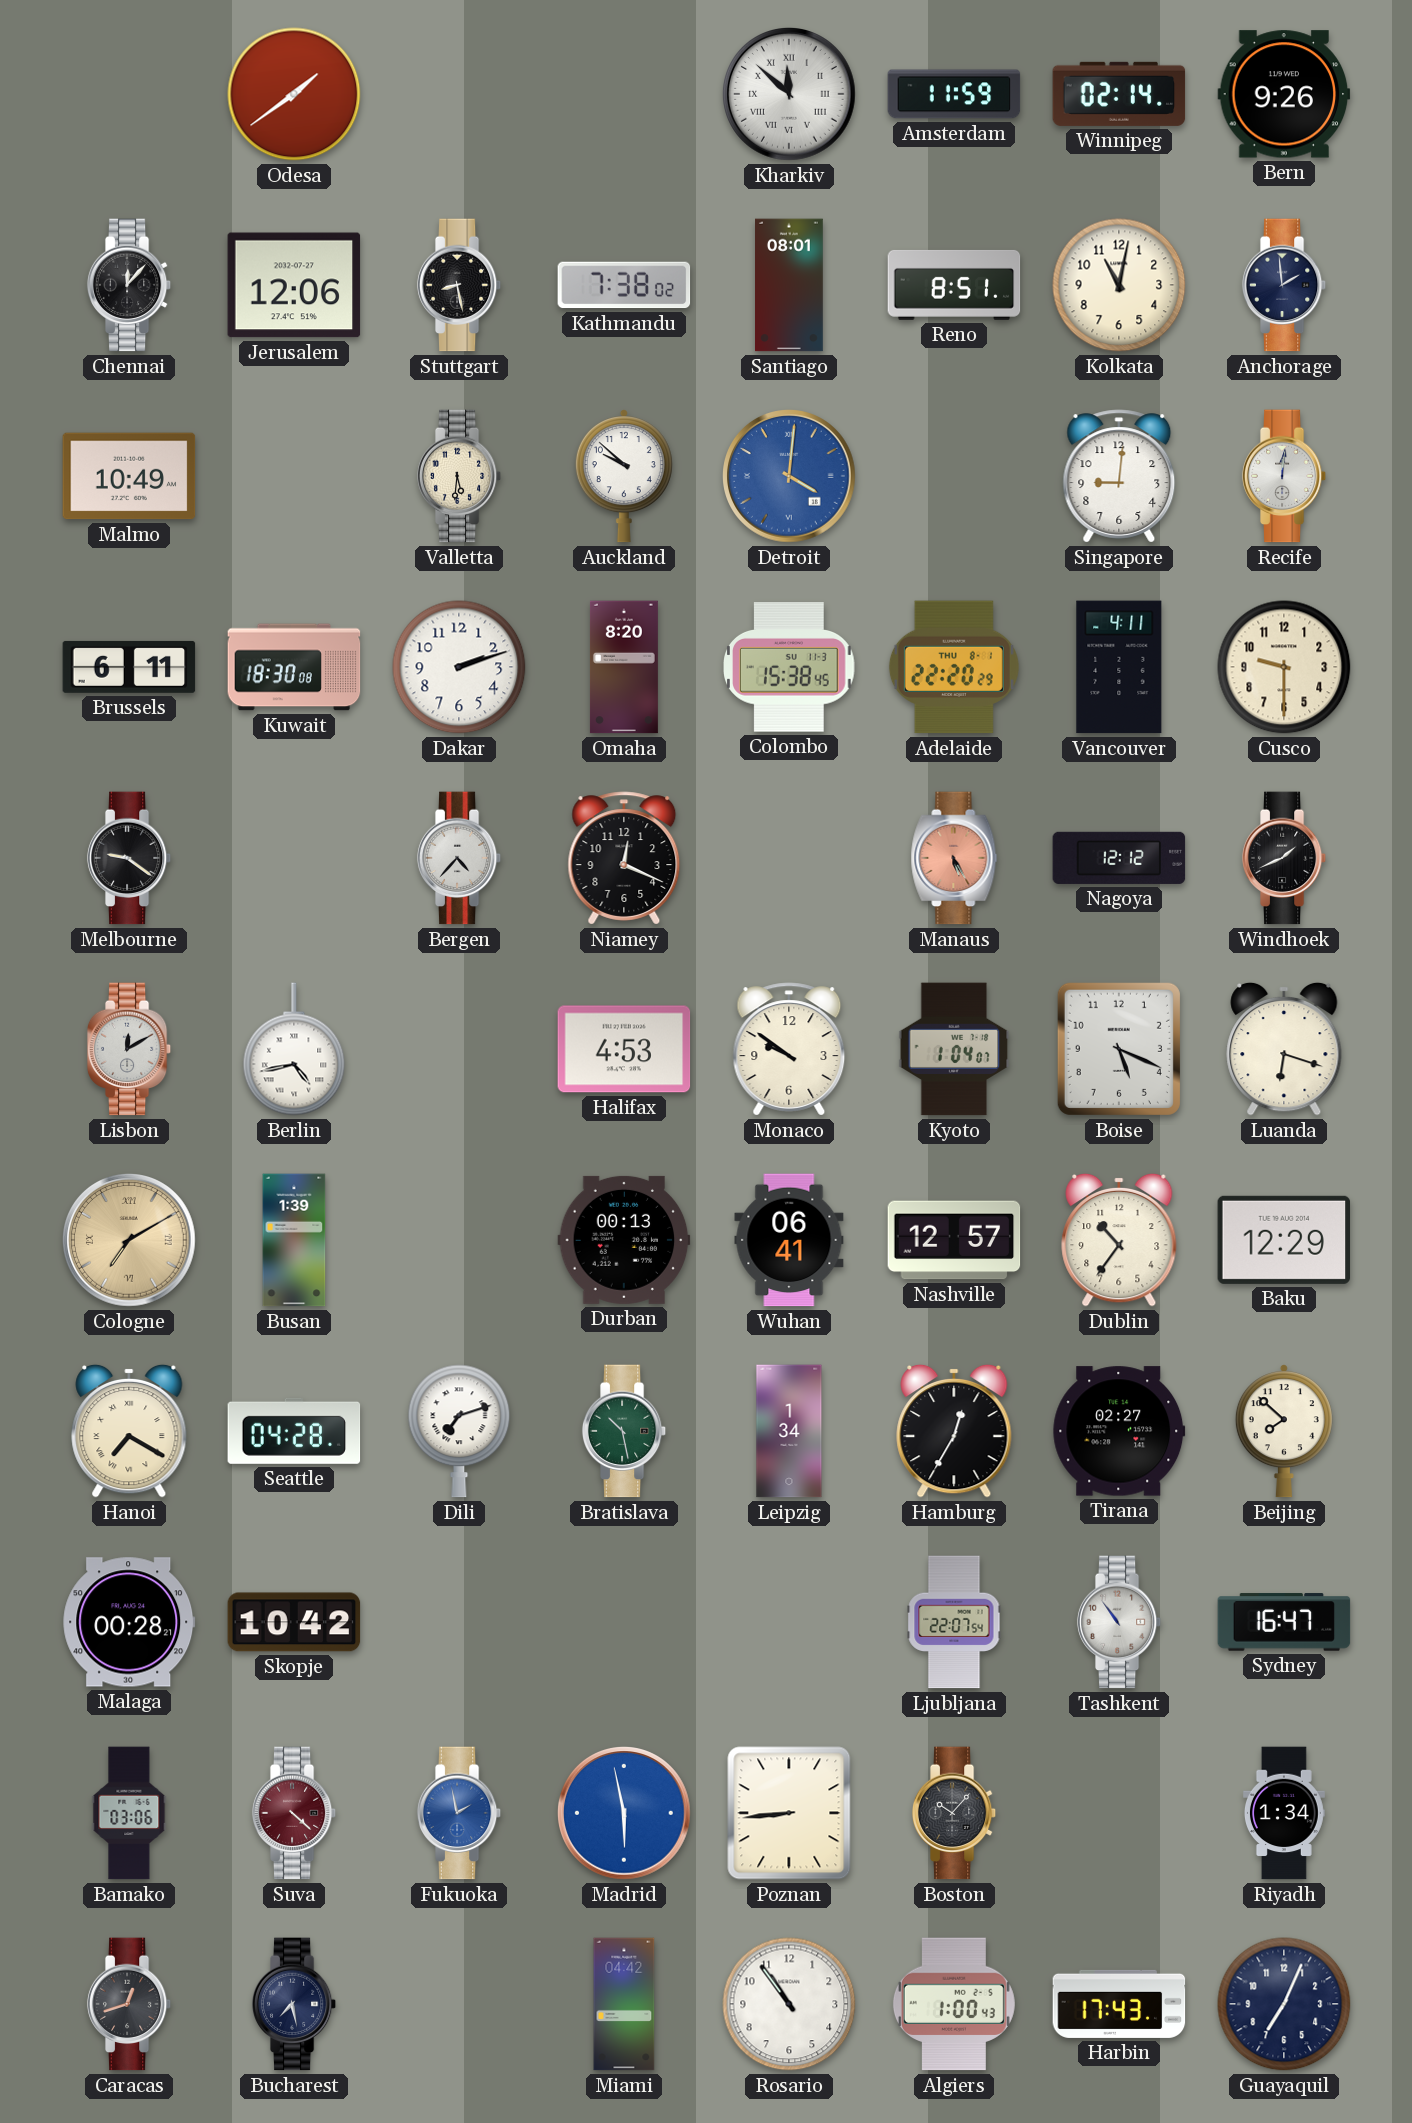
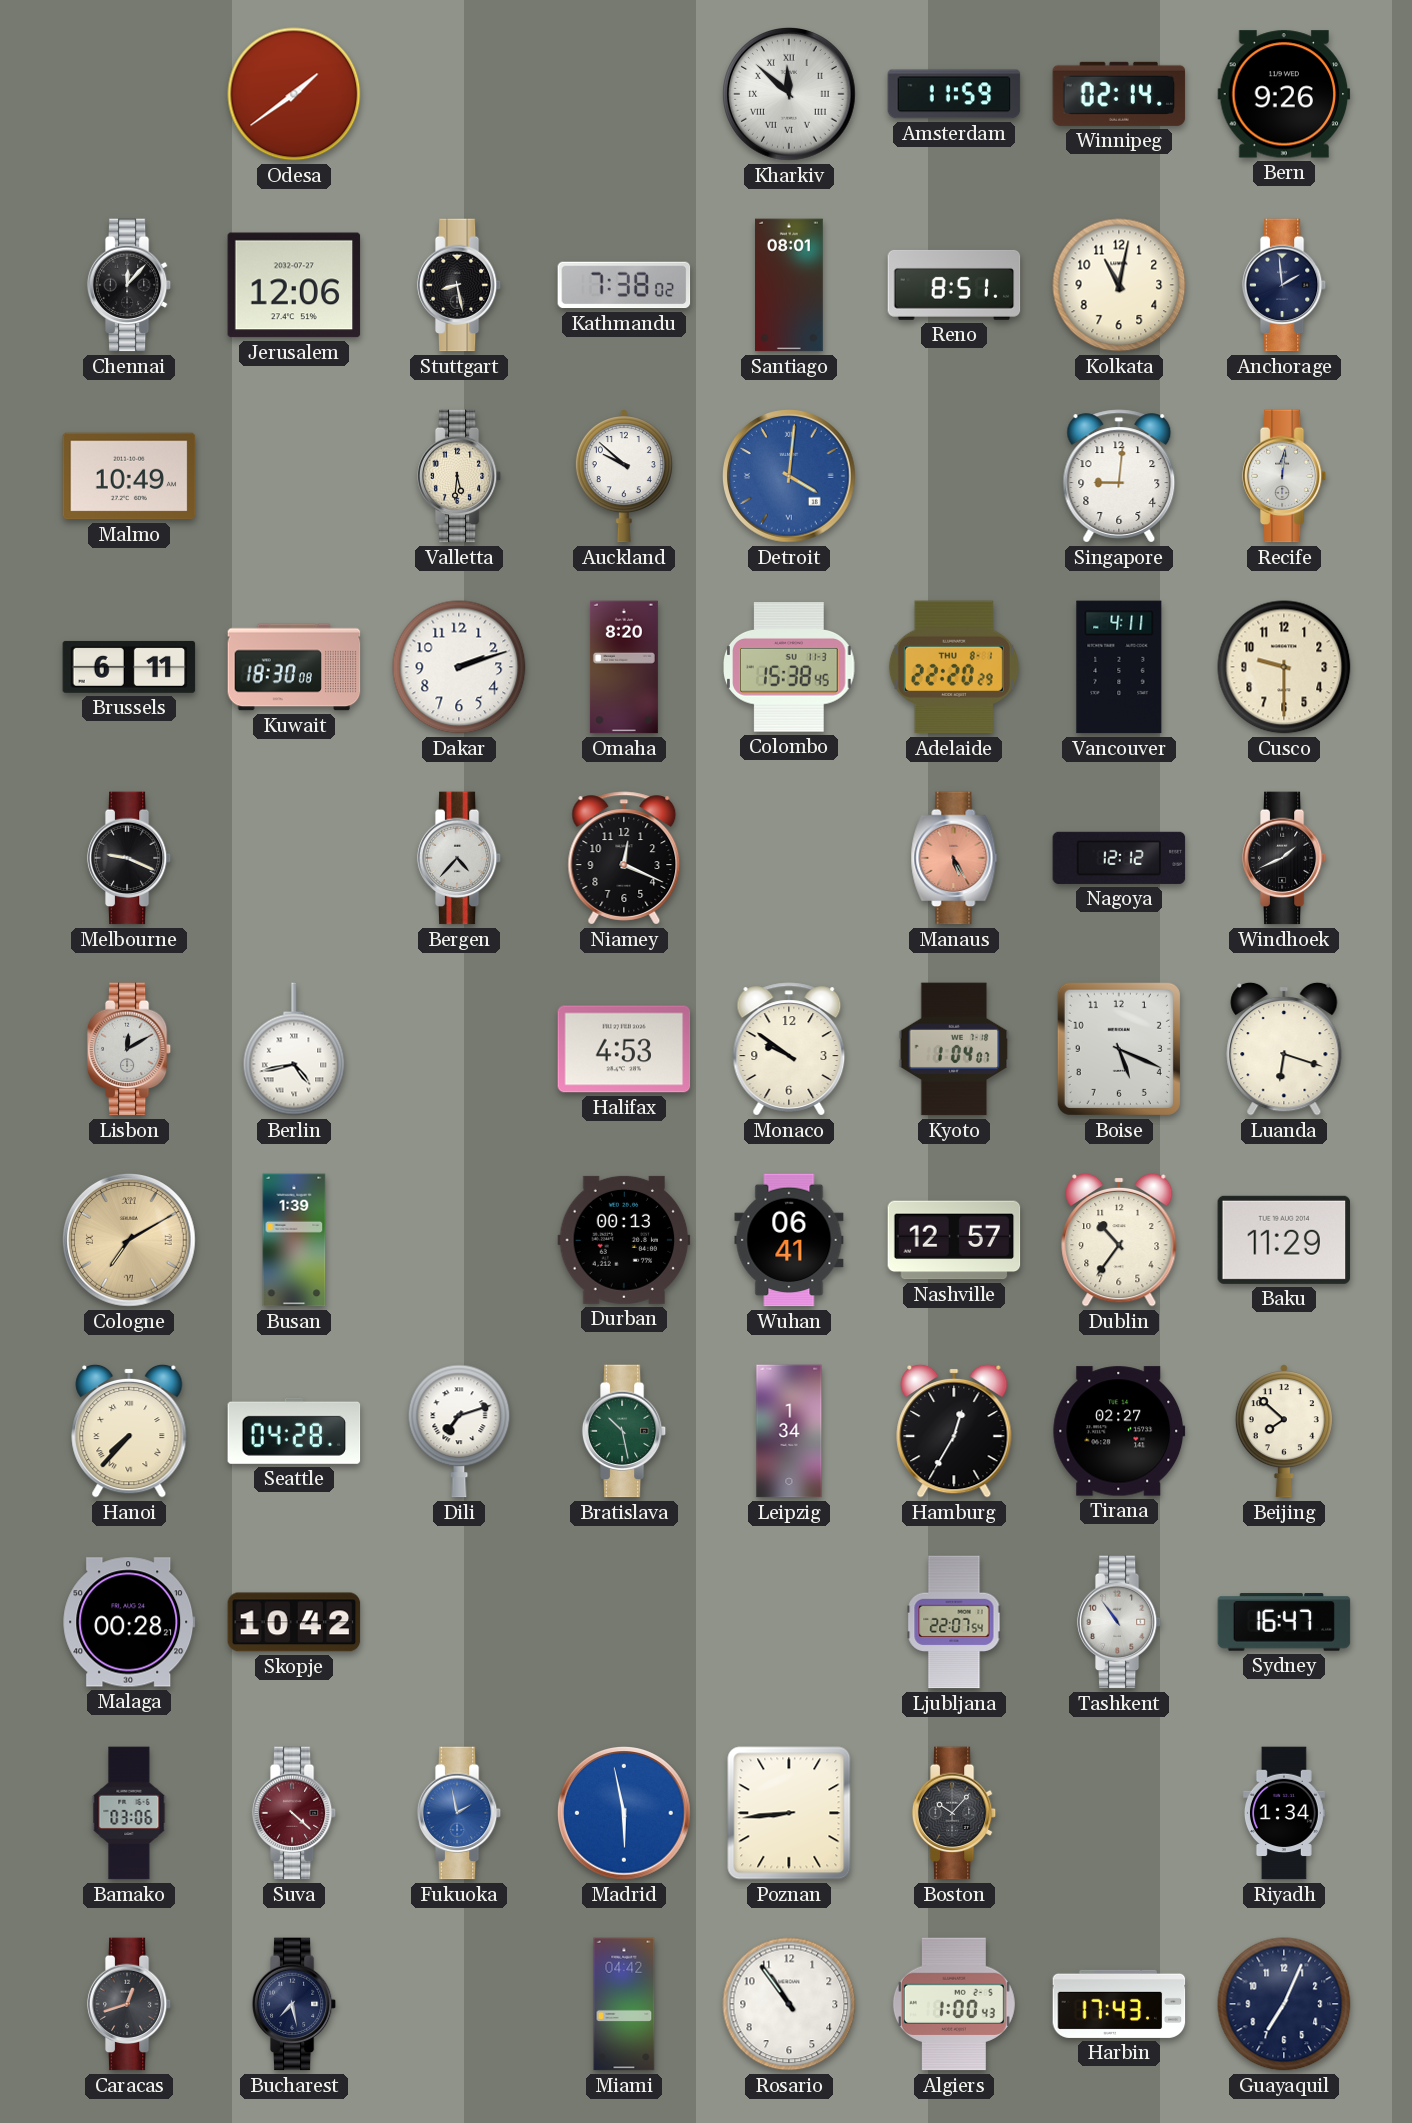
Melbourne: 9:21 -> 9:19
Baku: 12:29 -> 11:29
Hanoi: 7:20 -> 7:37
